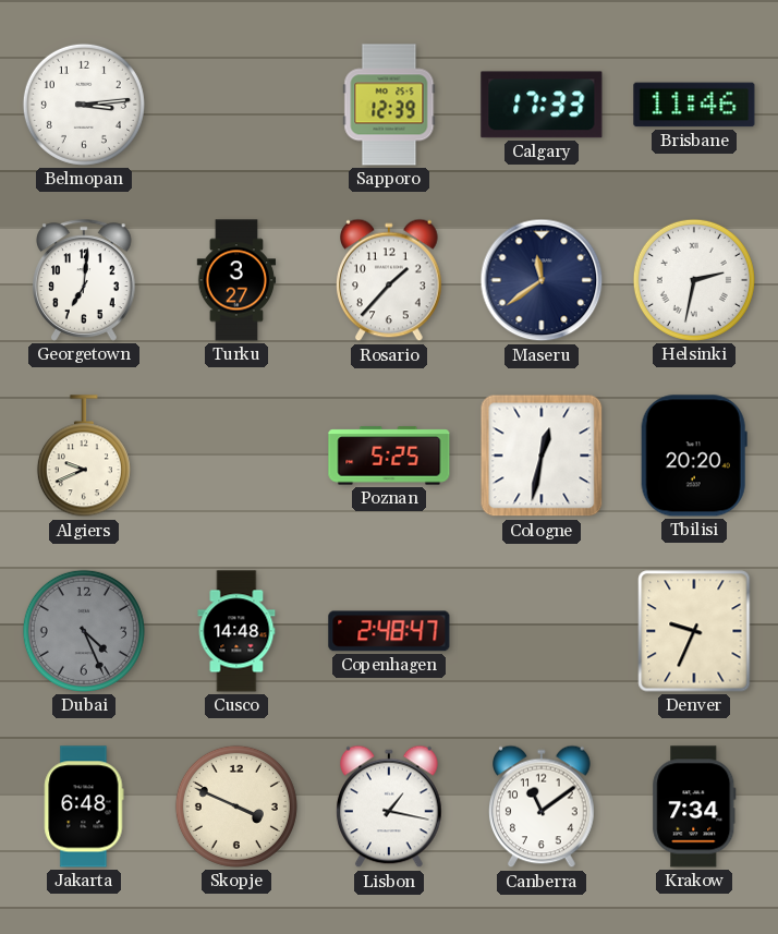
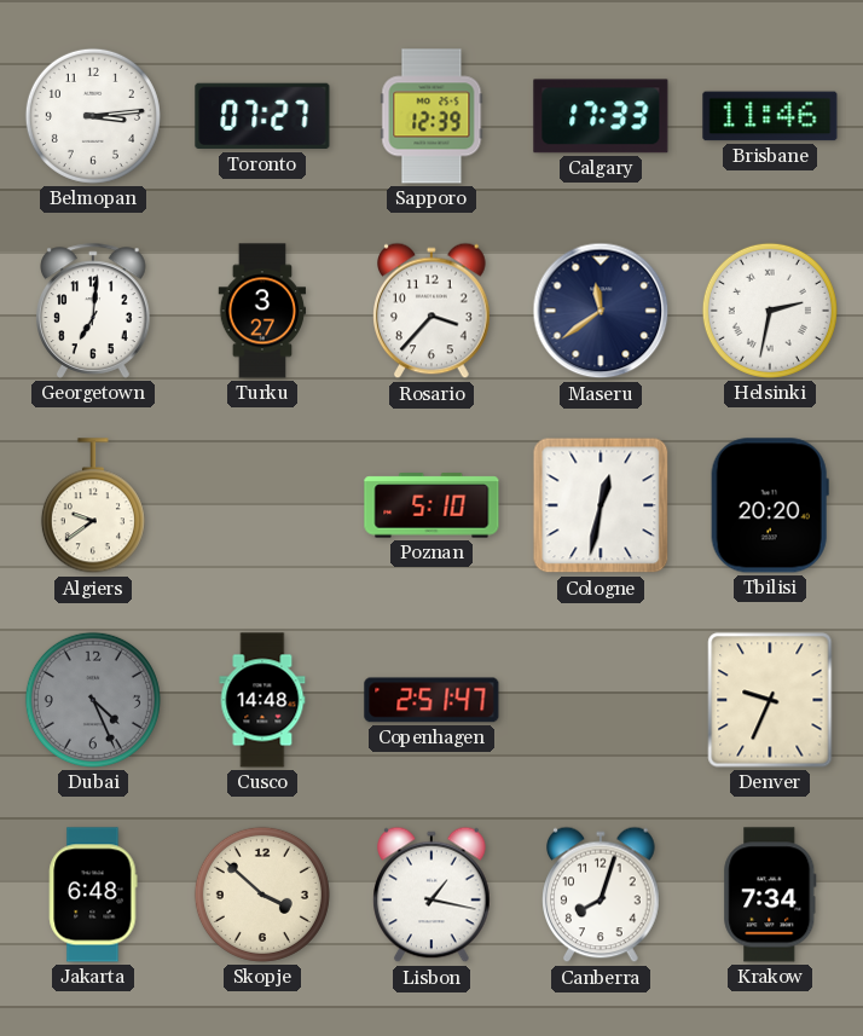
Toronto: none -> 07:27
Rosario: 1:37 -> 3:37
Algiers: 9:41 -> 9:39
Poznan: 5:25 -> 5:10
Copenhagen: 2:48 -> 2:51
Skopje: 3:49 -> 3:52
Canberra: 11:09 -> 8:03
